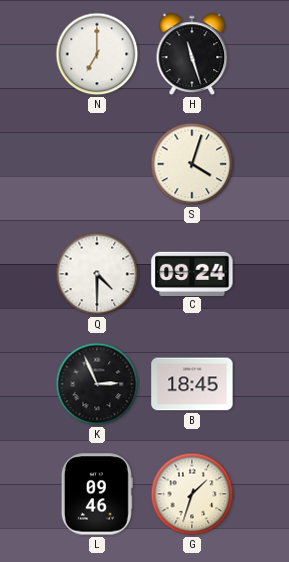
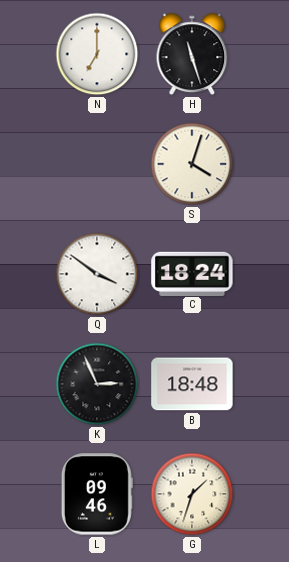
Q: 4:30 -> 3:51
C: 09:24 -> 18:24
B: 18:45 -> 18:48
